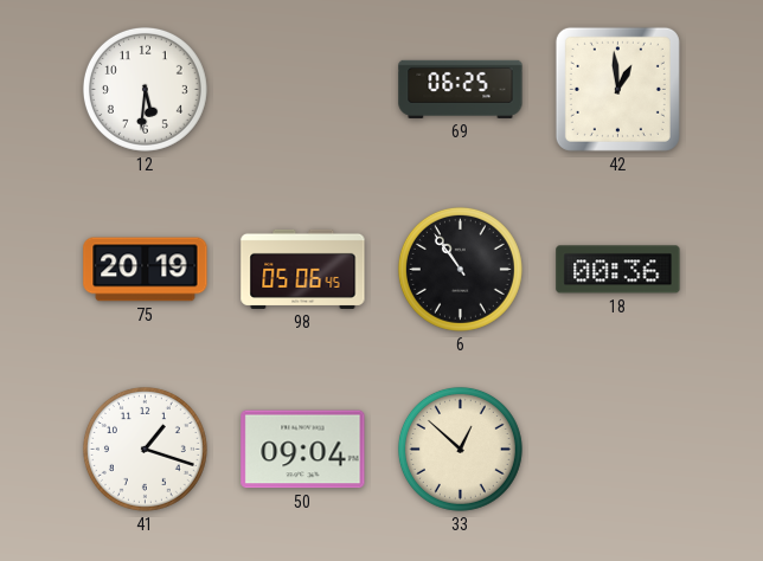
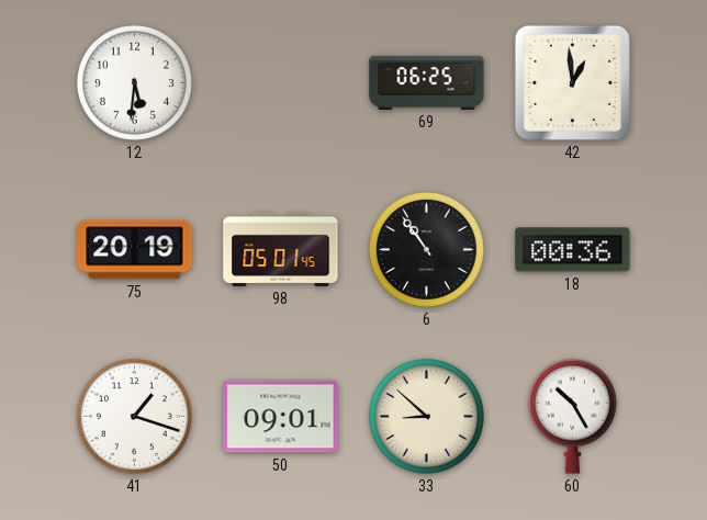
98: 05:06 -> 05:01
50: 09:04 -> 09:01
33: 12:52 -> 8:52
60: none -> 10:25
